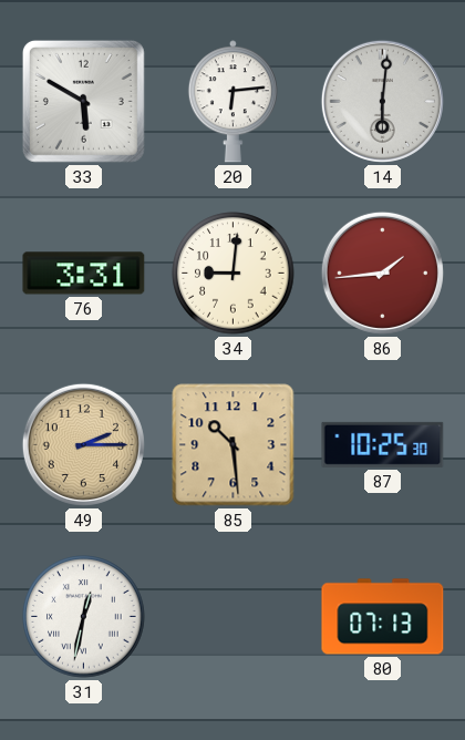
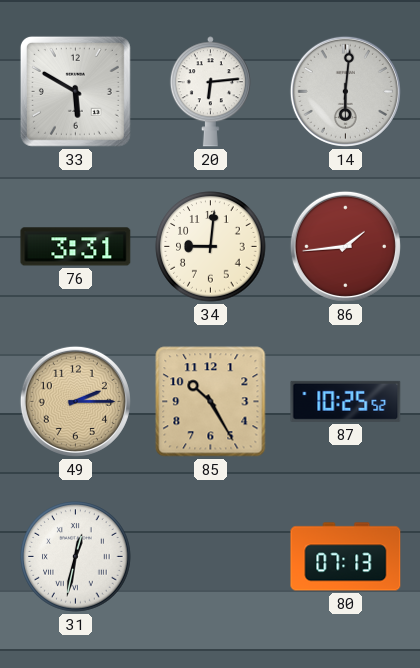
85: 10:29 -> 10:25
87: 10:25:30 -> 10:25:52
